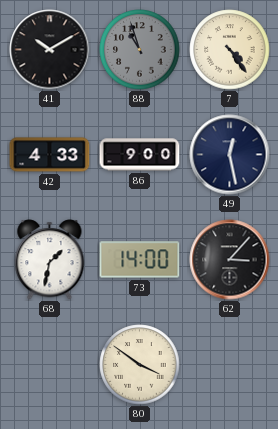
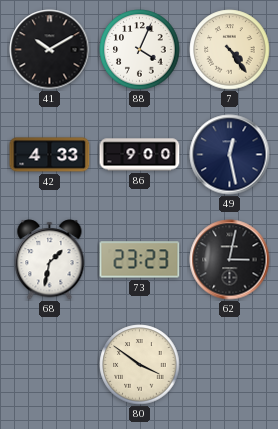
88: 10:57 -> 4:04
88 dial: grey -> white
73: 14:00 -> 23:23
62: 3:07 -> 3:02
